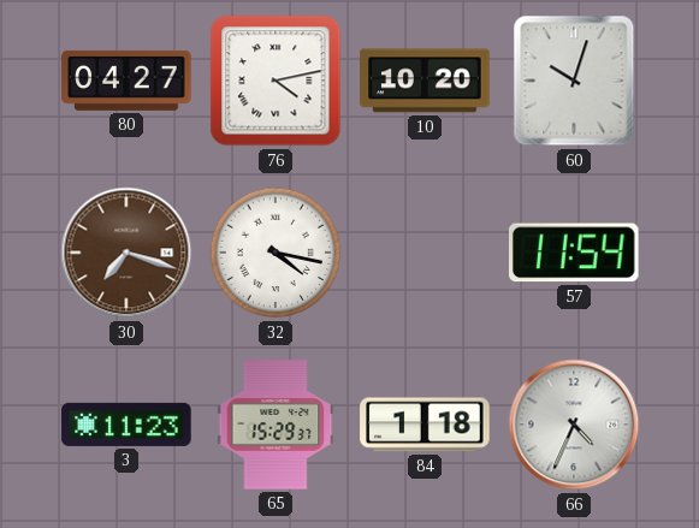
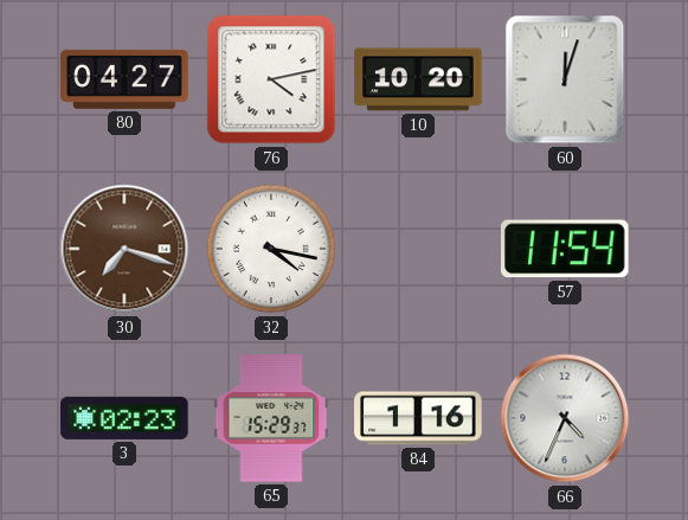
60: 10:03 -> 12:03
3: 11:23 -> 02:23
84: 1:18 -> 1:16
